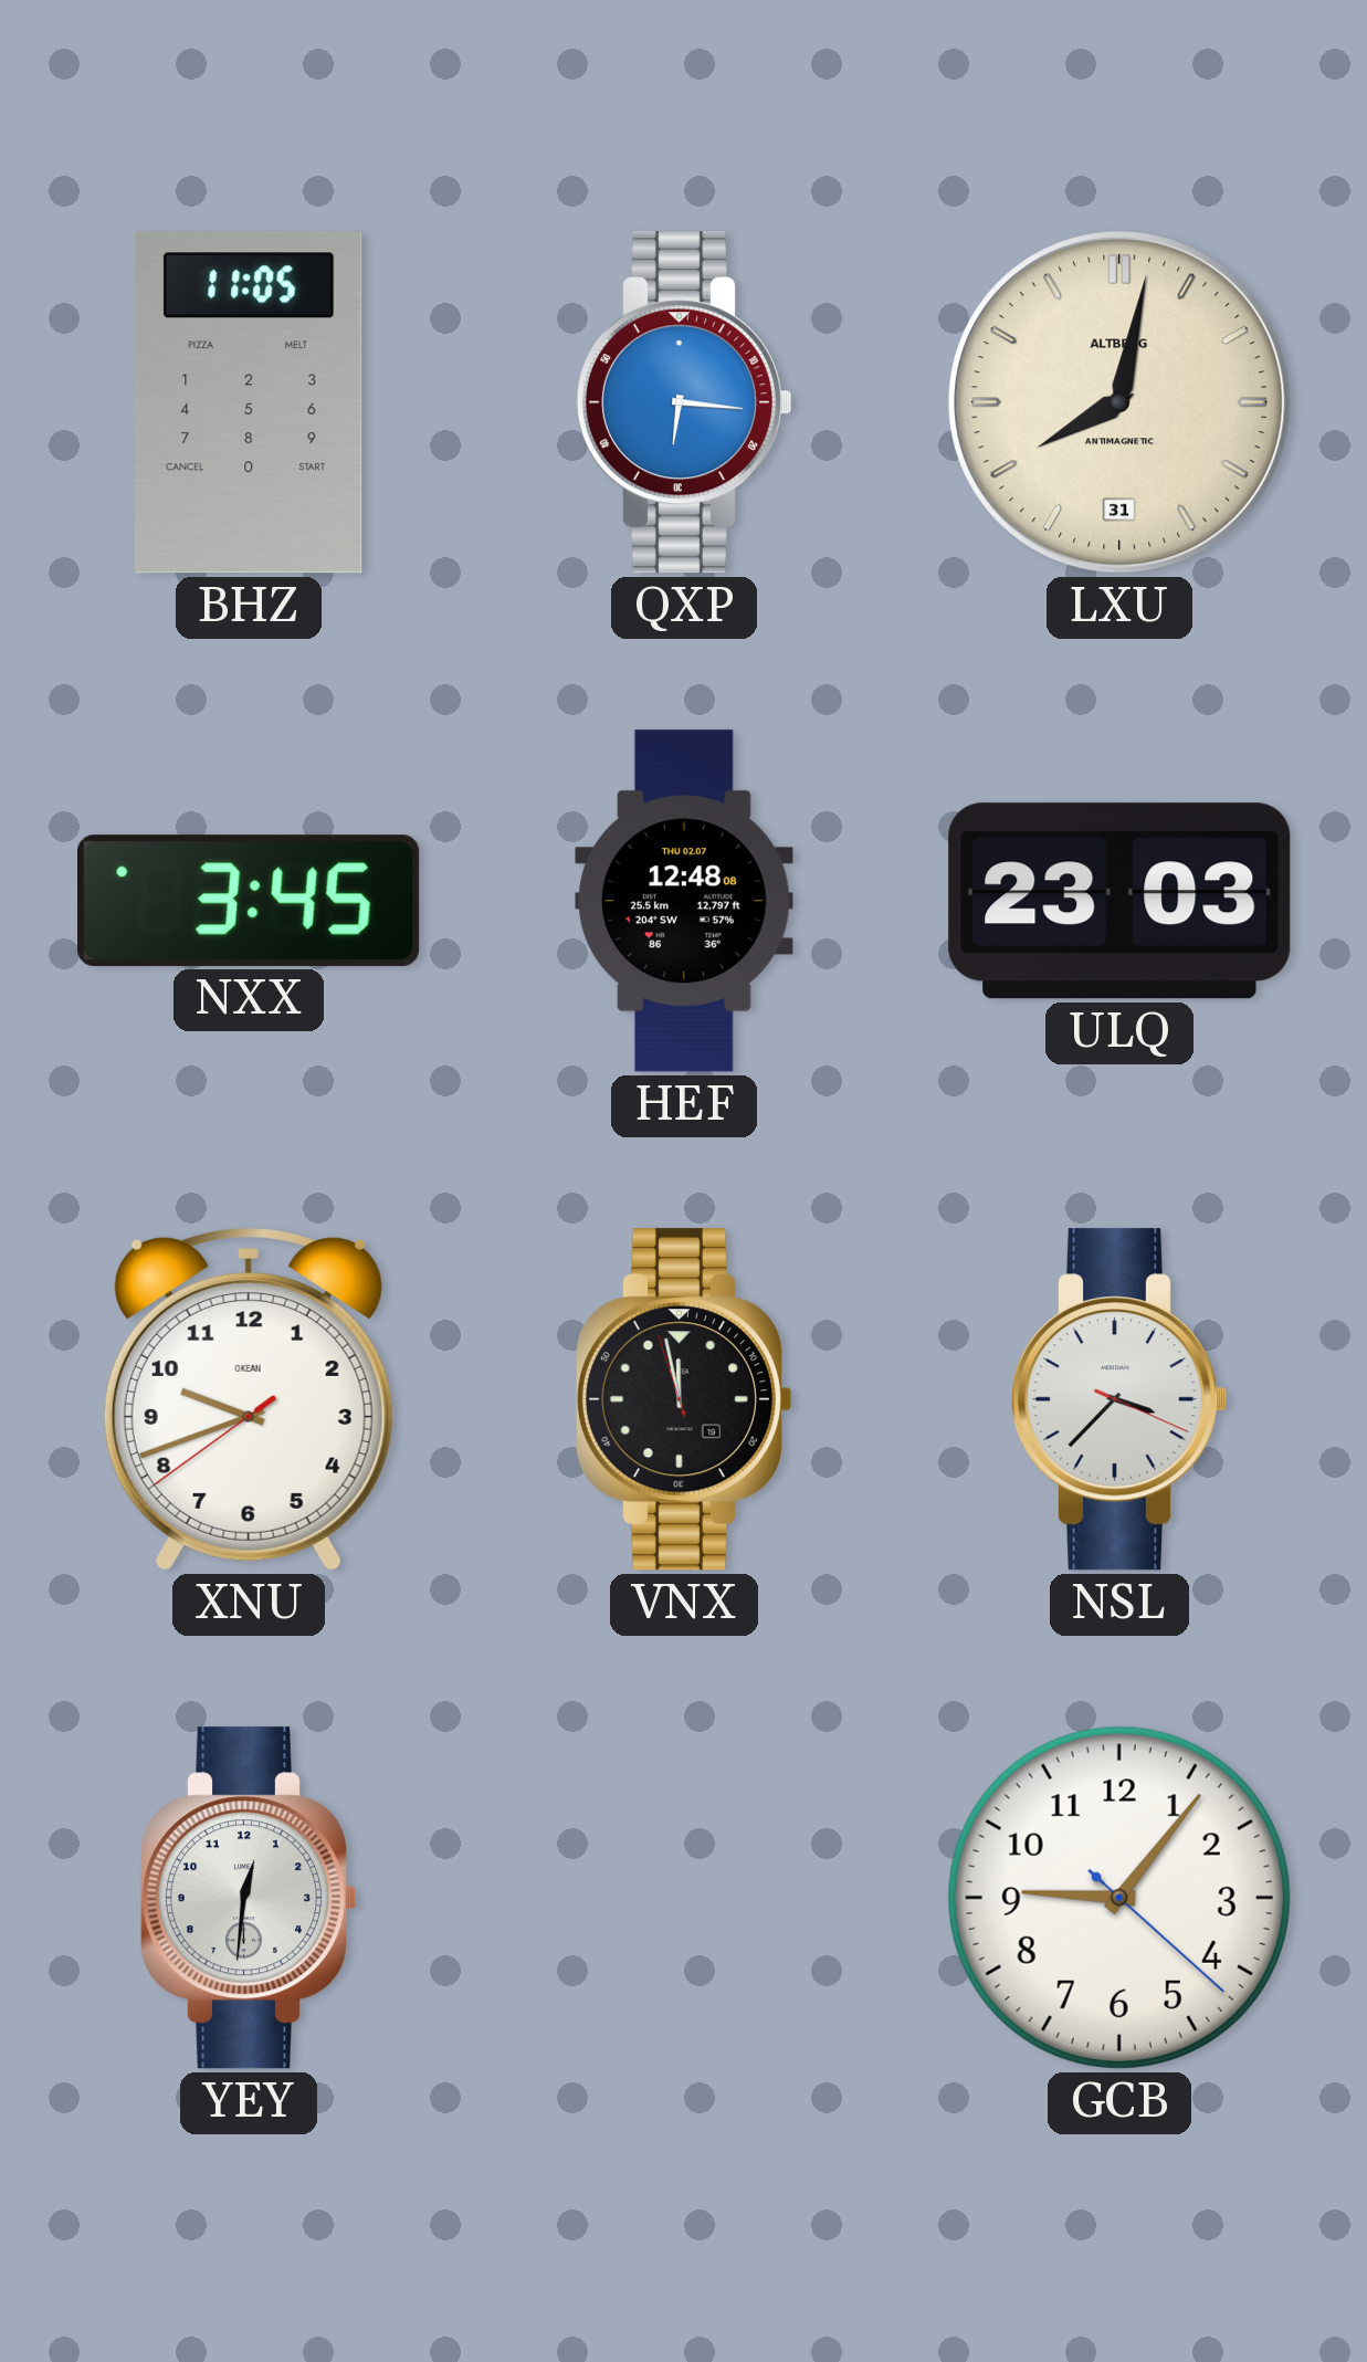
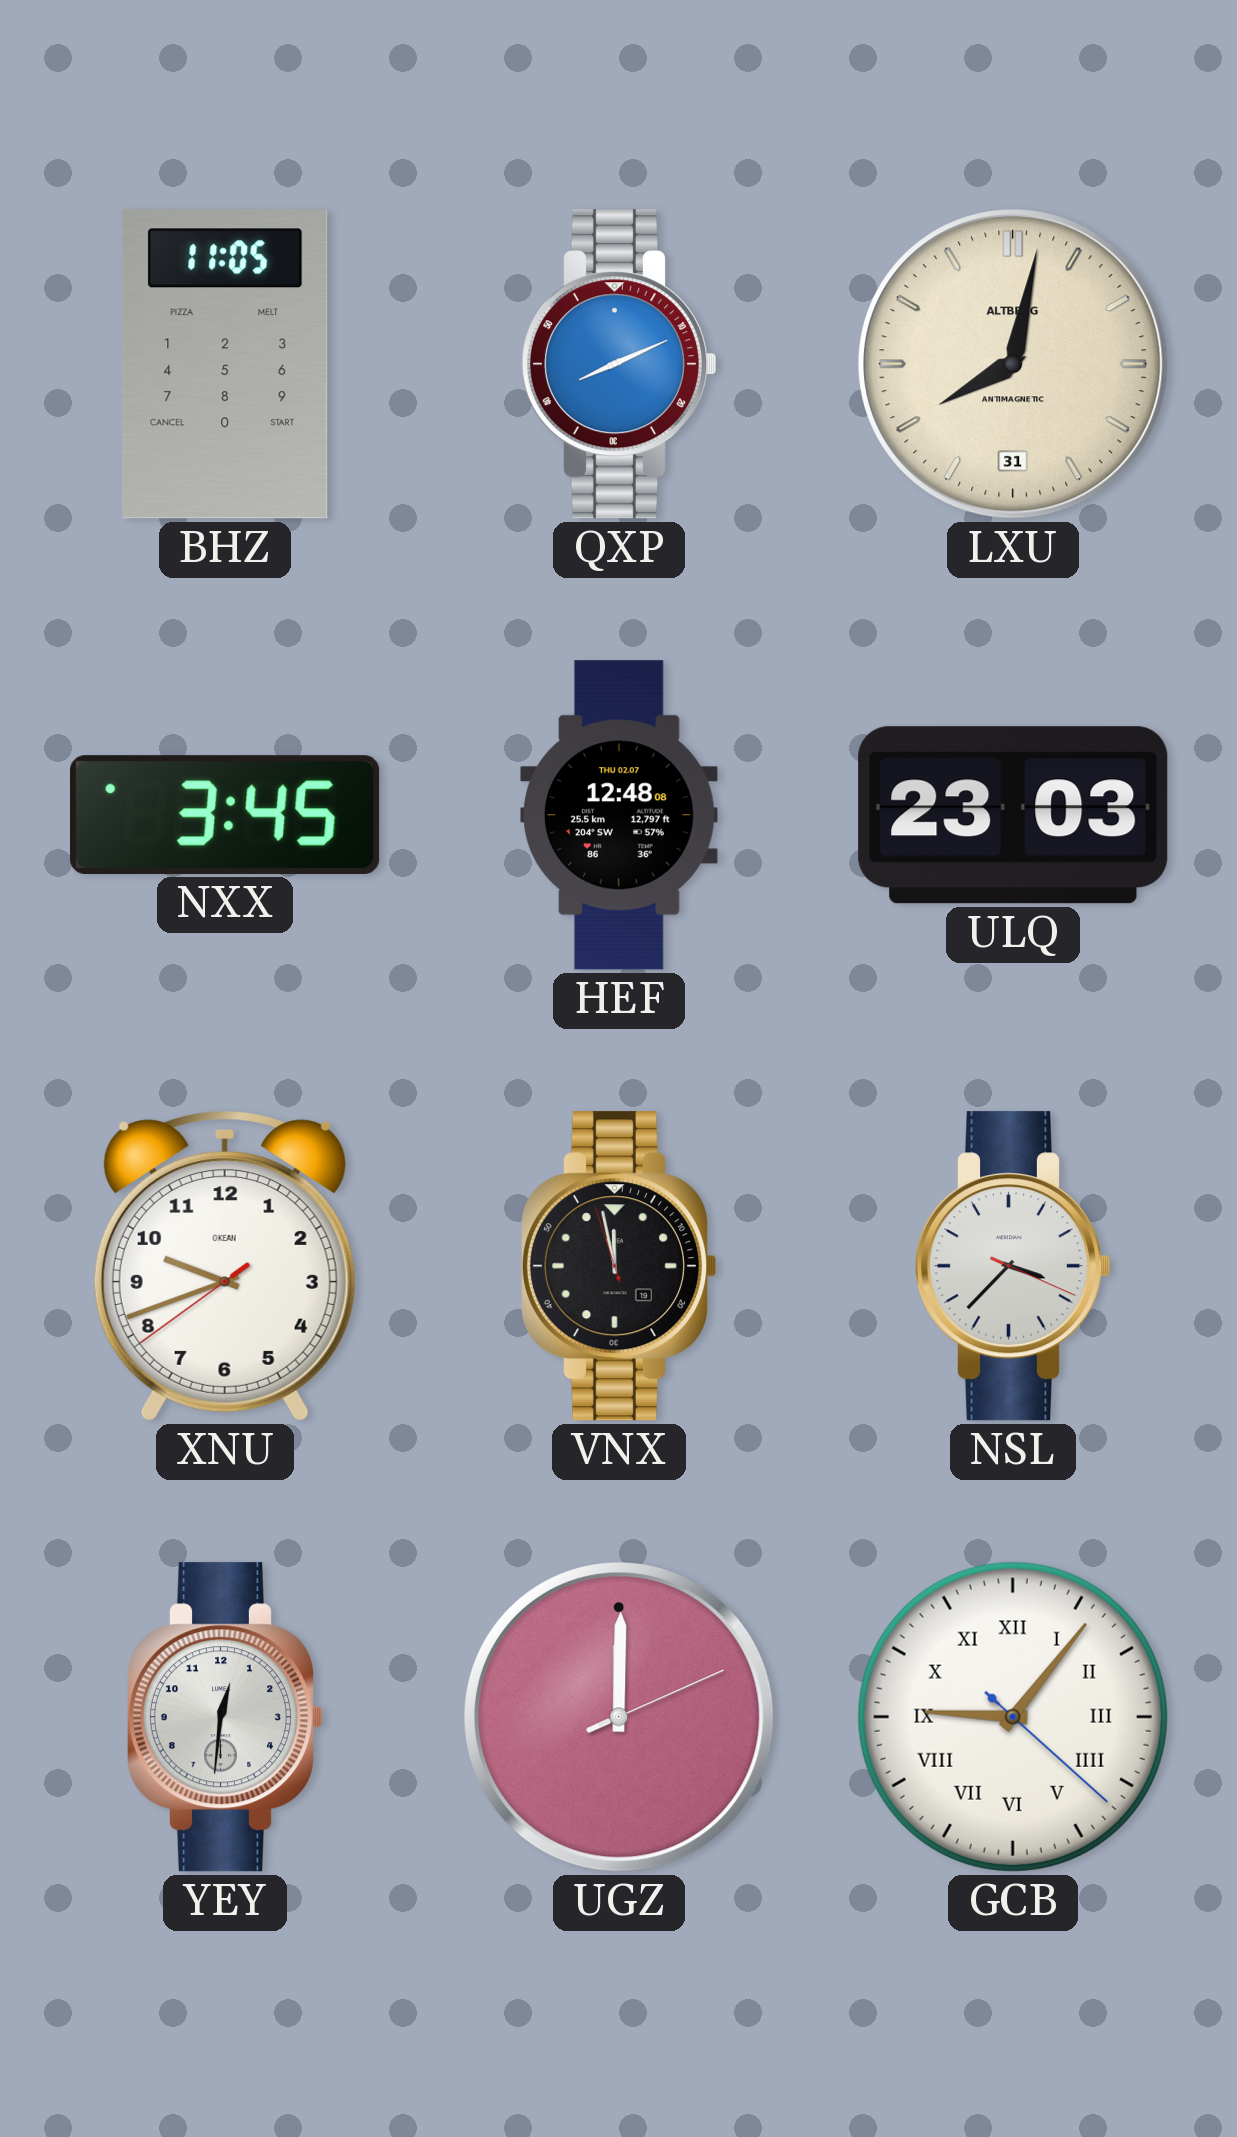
QXP: 6:16 -> 8:11
UGZ: none -> 12:00
GCB numerals: Arabic -> Roman
